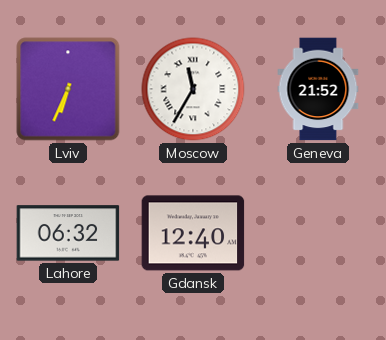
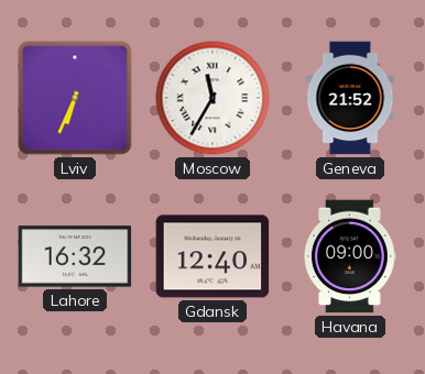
Lahore: 06:32 -> 16:32
Havana: none -> 09:00
